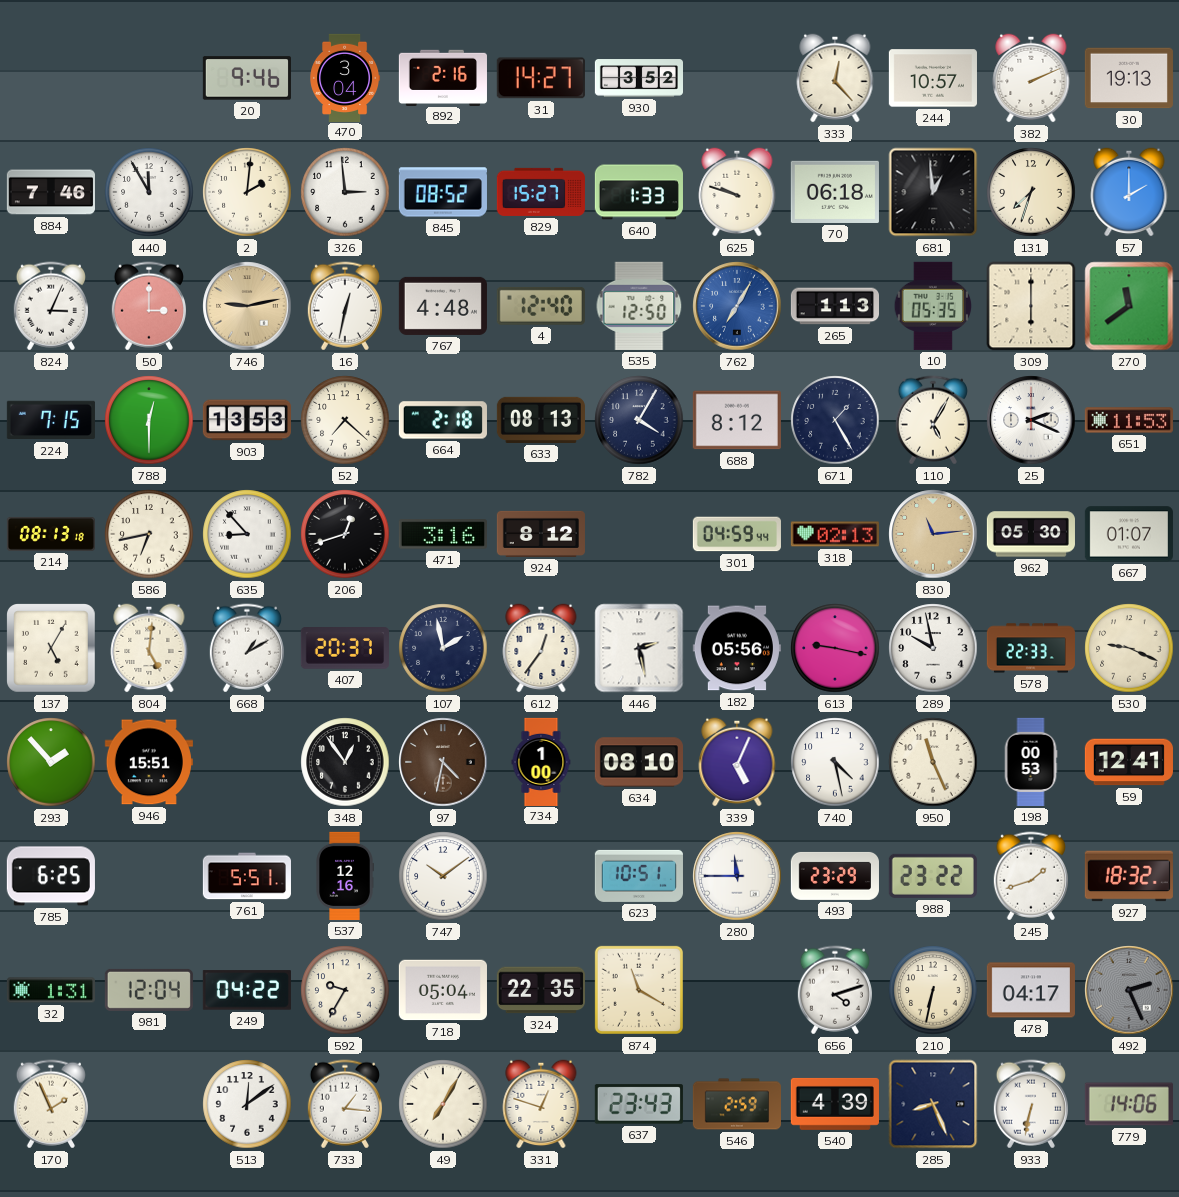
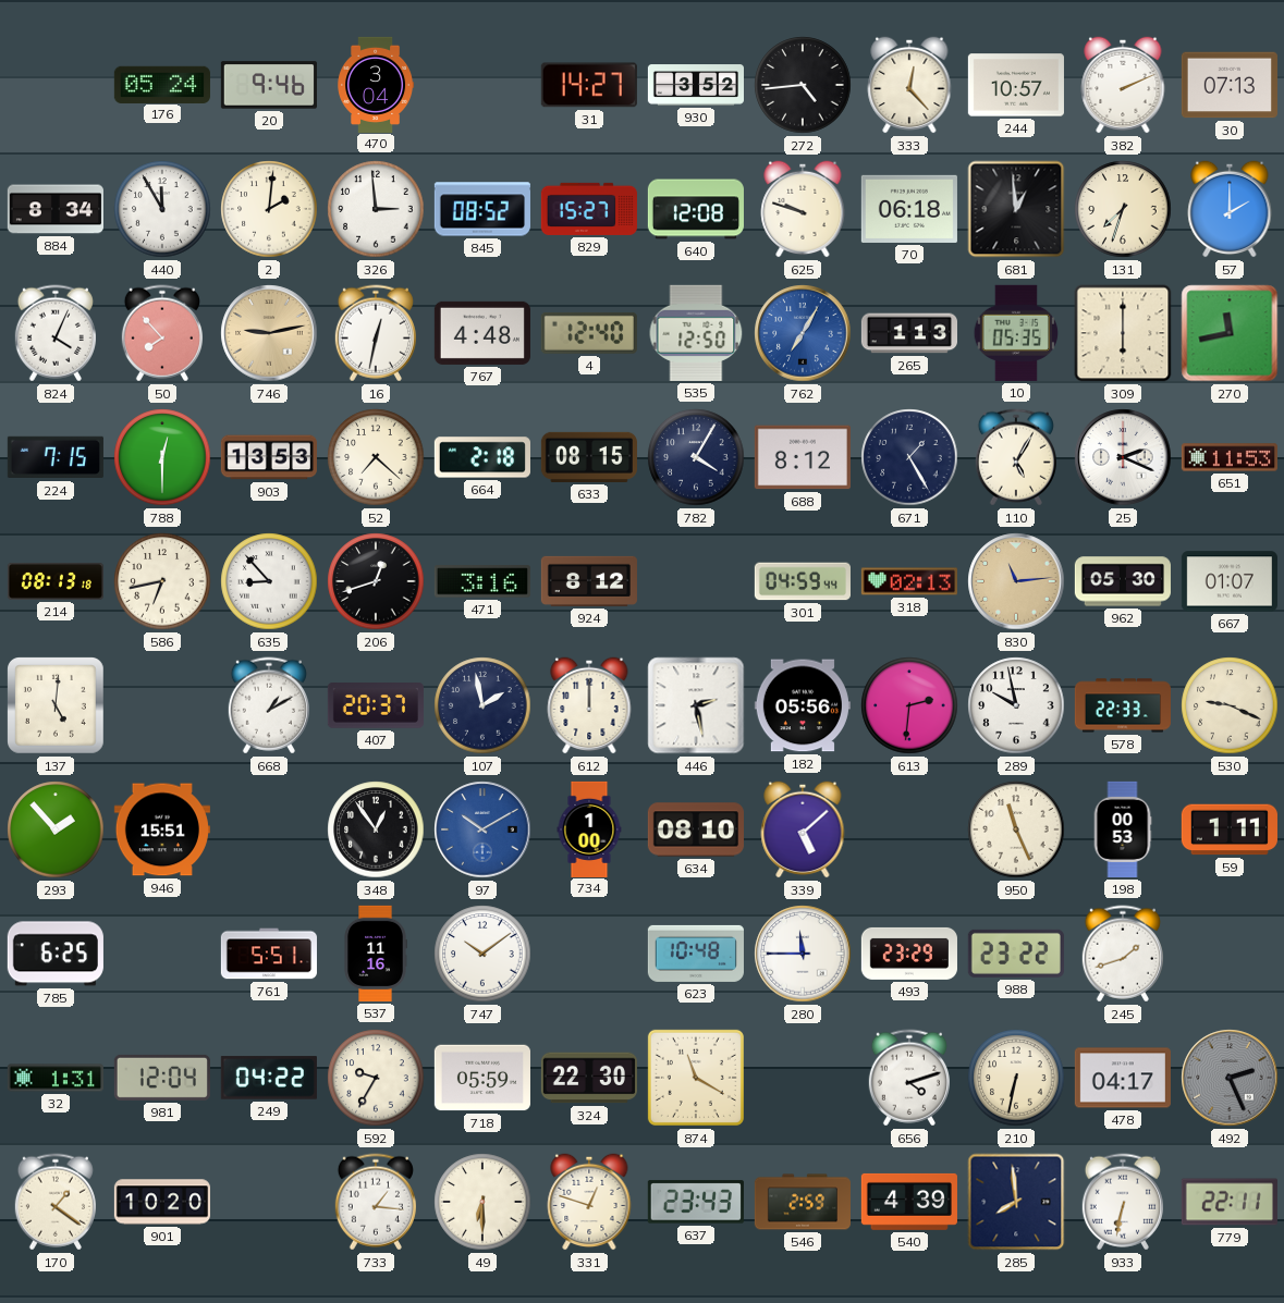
176: none -> 05:24
892: 2:16 -> none
272: none -> 4:44
30: 19:13 -> 07:13
884: 7:46 -> 8:34
640: 1:33 -> 12:08
824: 3:04 -> 4:04
50: 3:00 -> 7:53
270: 11:39 -> 11:43
633: 08:13 -> 08:15
137: 5:05 -> 5:01
804: 5:01 -> none
612: 12:36 -> 12:00
613: 9:17 -> 2:31
97: 4:32 -> 10:10
97 dial: brown -> blue
339: 5:04 -> 5:08
740: 4:28 -> none
59: 12:41 -> 1:11
537: 12:16 -> 11:16
623: 10:51 -> 10:48
927: 18:32 -> none
718: 05:04 -> 05:59
324: 22:35 -> 22:30
170: 1:56 -> 1:21
901: none -> 10:20
513: 12:09 -> none
49: 7:05 -> 6:30
285: 8:26 -> 7:59
779: 14:06 -> 22:11
